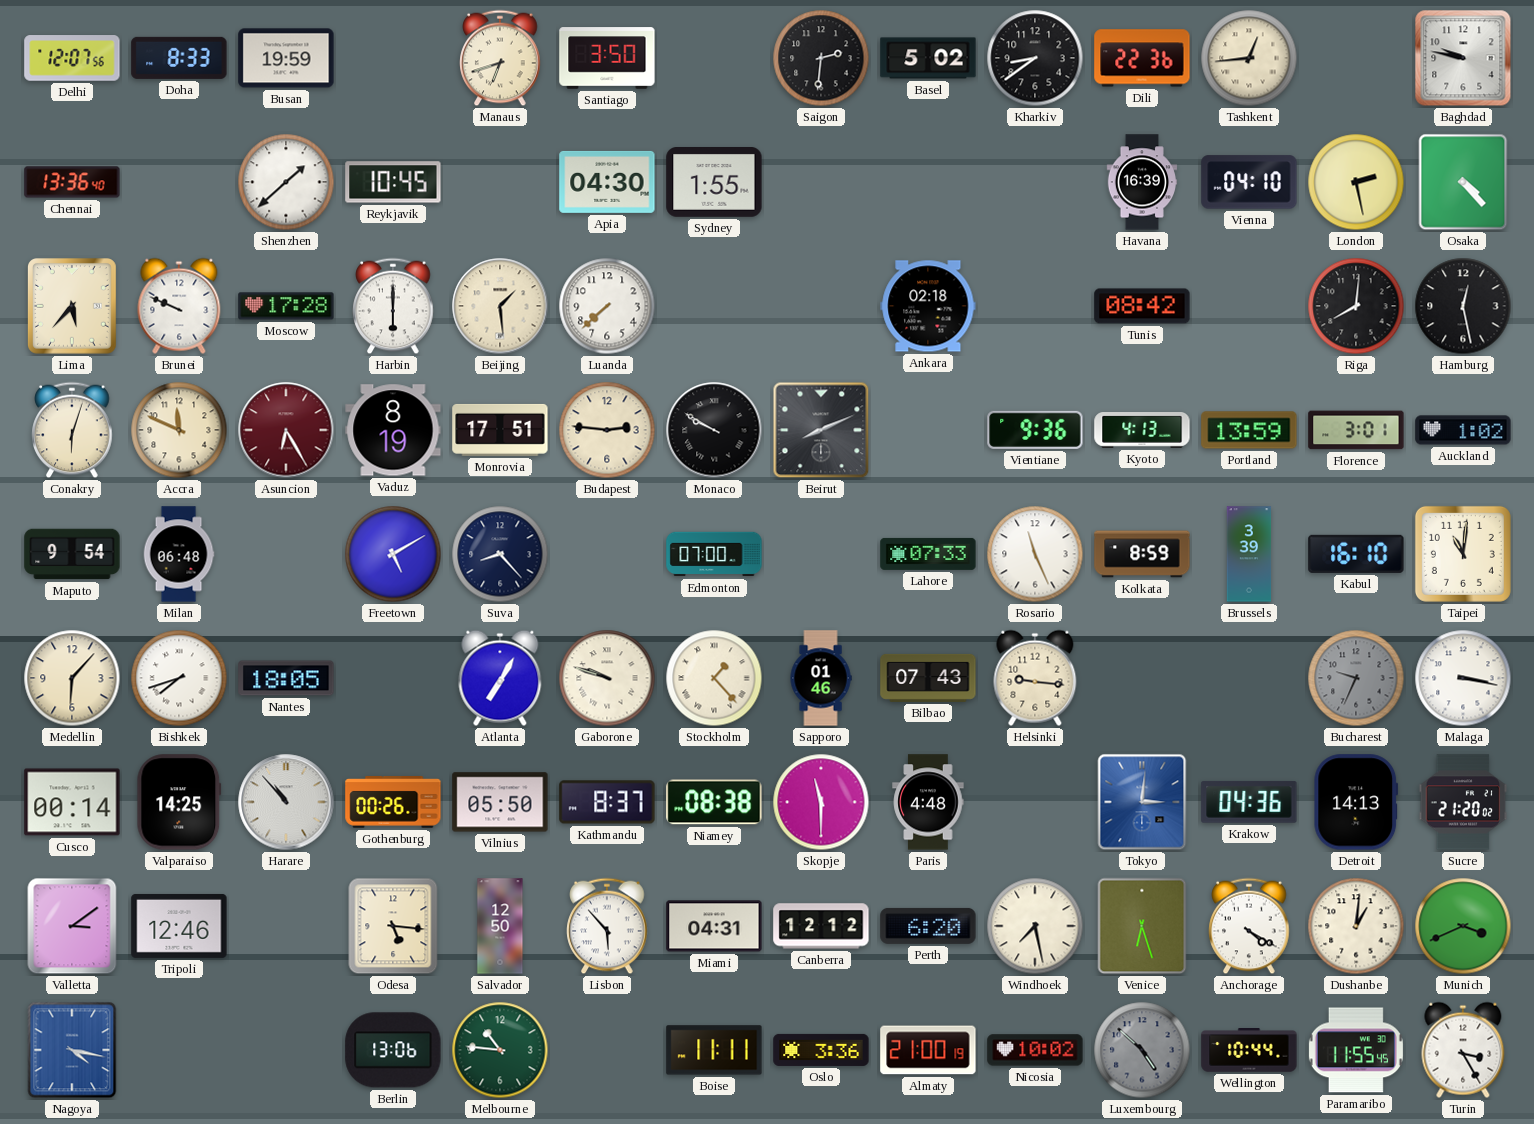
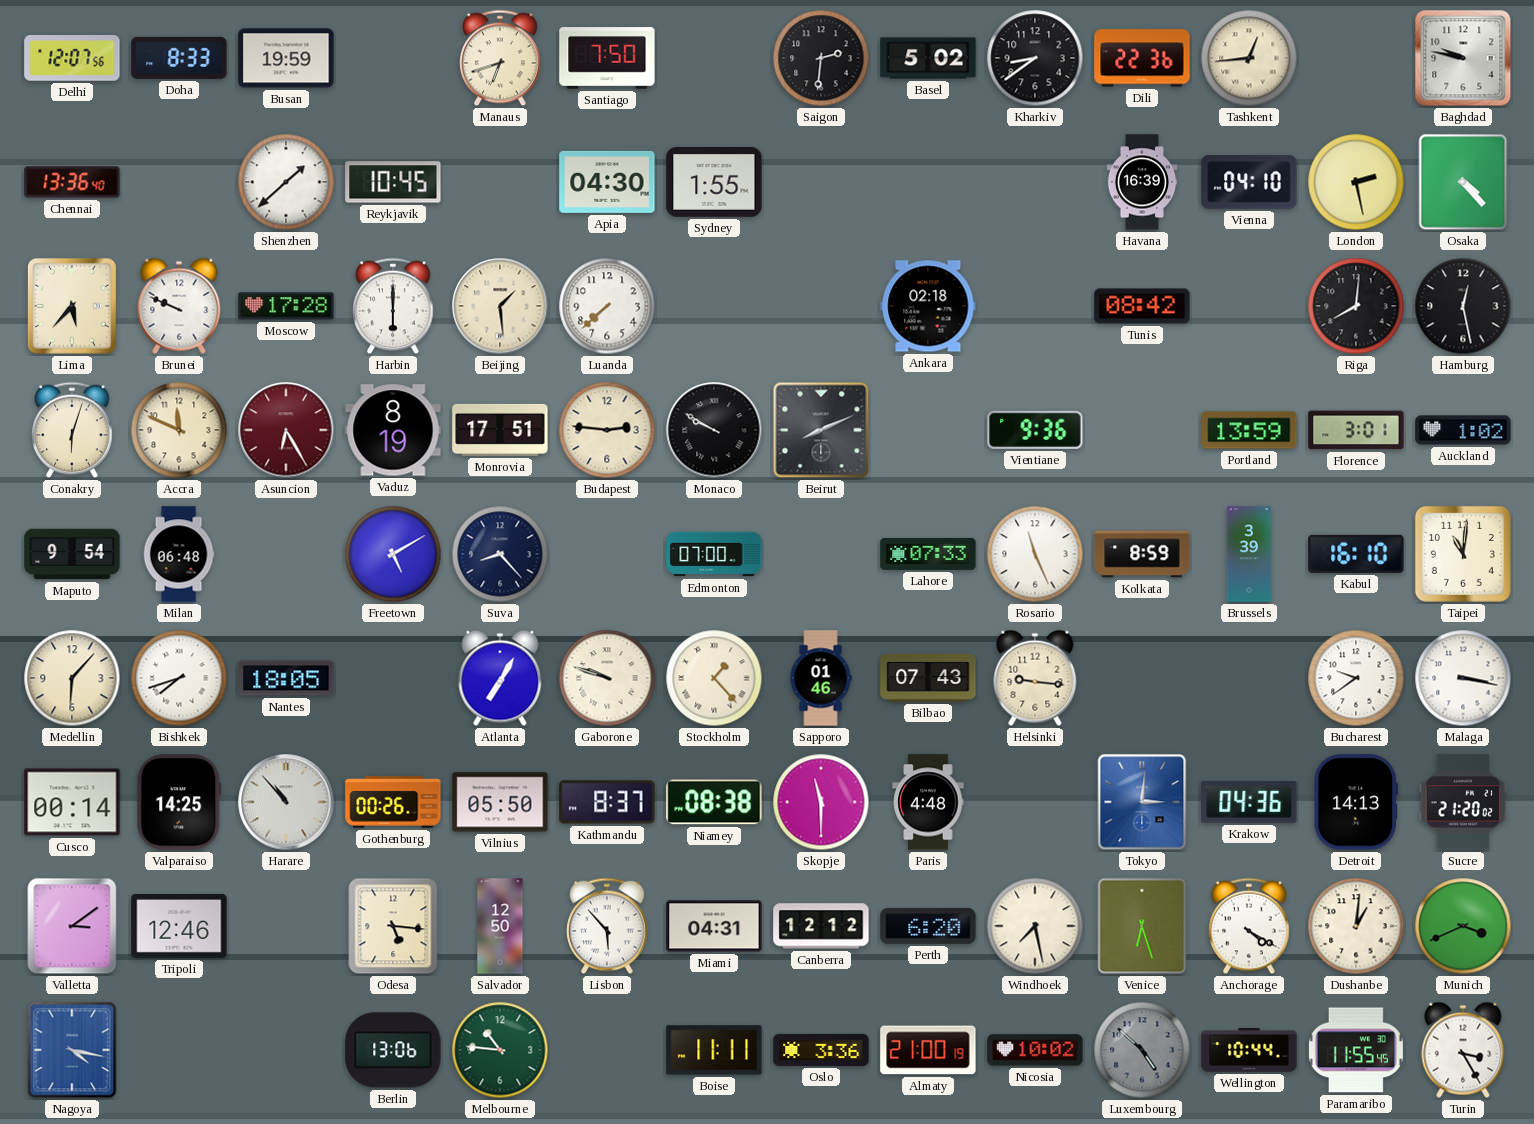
Santiago: 3:50 -> 7:50
Kyoto: 4:13 -> none
Bucharest: 9:34 -> 9:39
Bucharest dial: grey -> white
